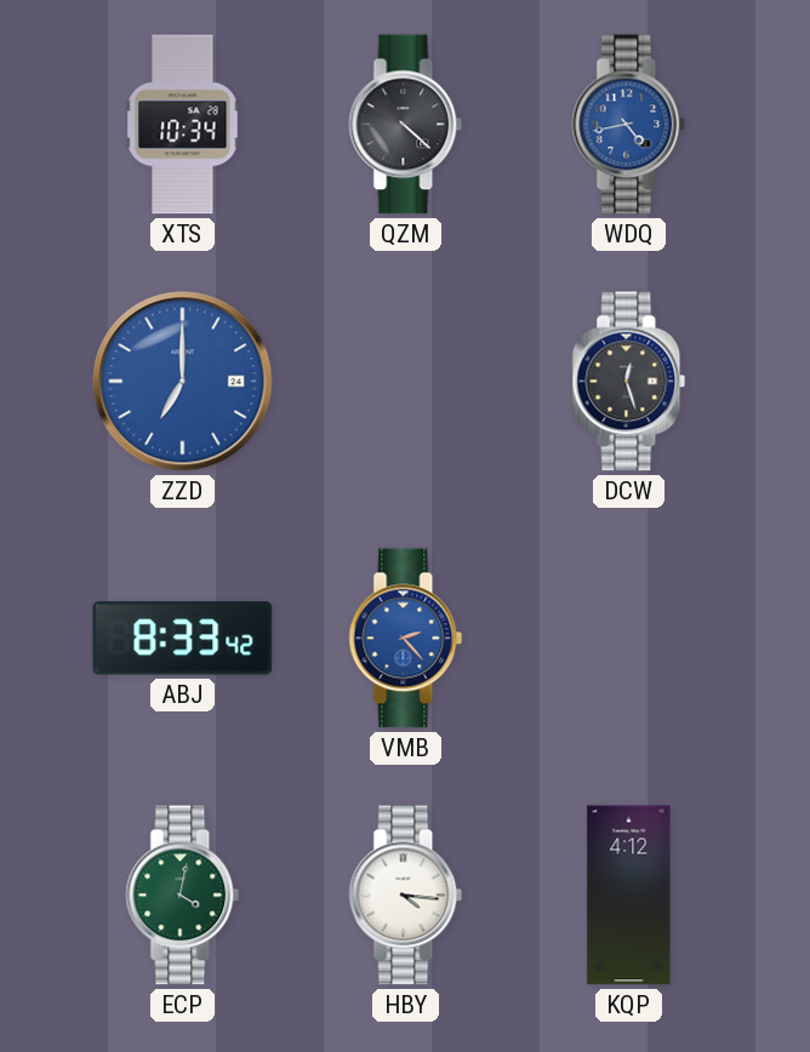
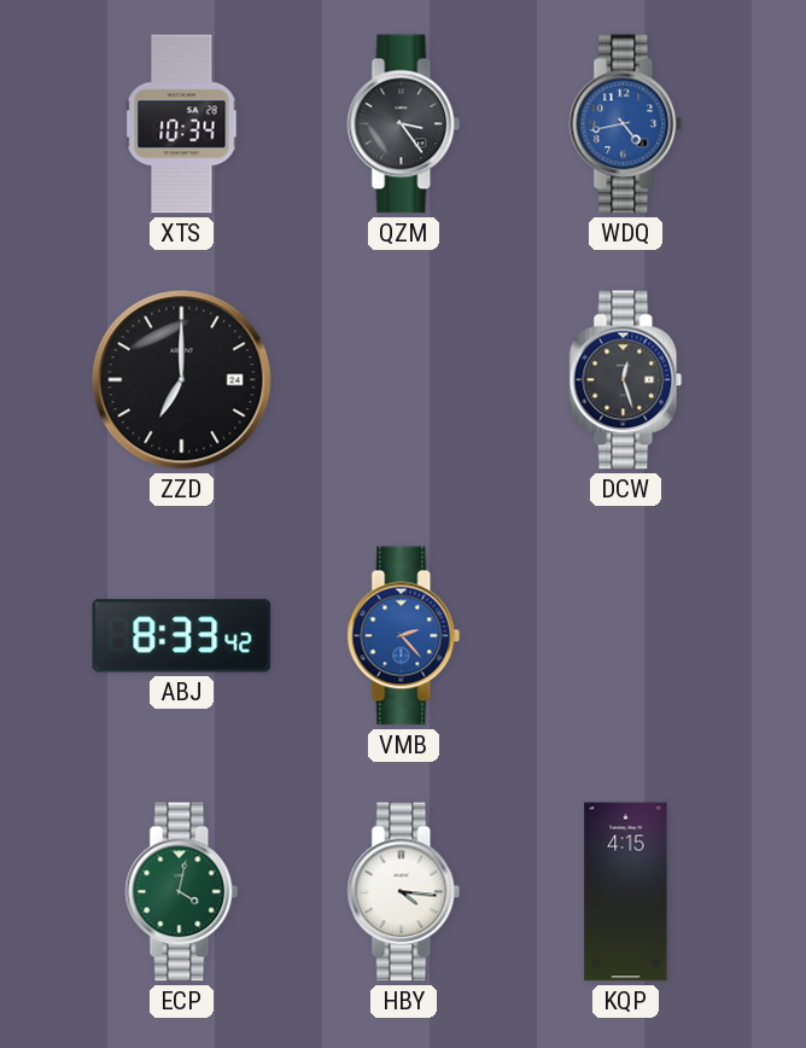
QZM: 4:22 -> 3:24
ZZD dial: blue -> black
KQP: 4:12 -> 4:15
